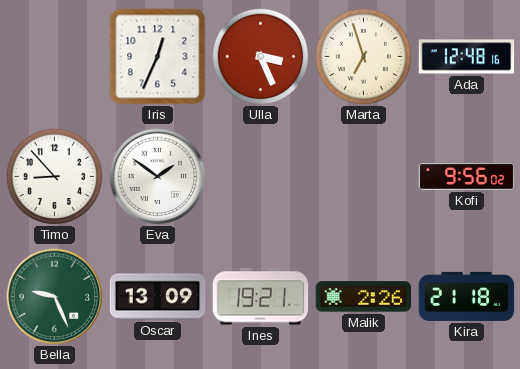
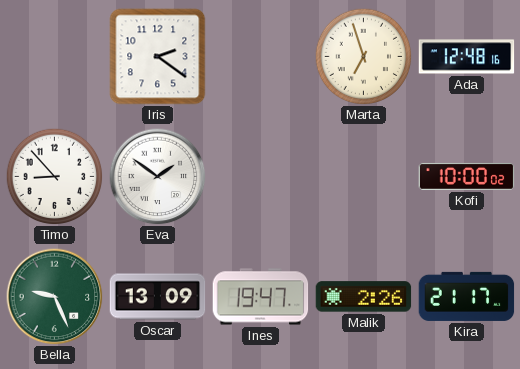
Iris: 12:34 -> 2:21
Ulla: 3:26 -> none
Kofi: 9:56 -> 10:00
Ines: 19:21 -> 19:47
Kira: 21:18 -> 21:17
